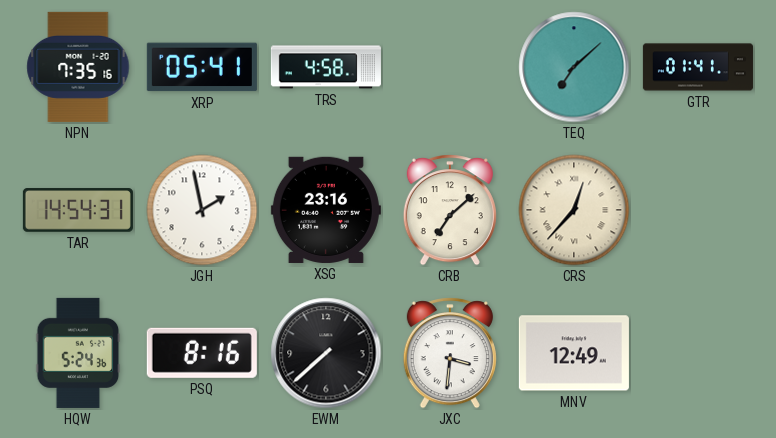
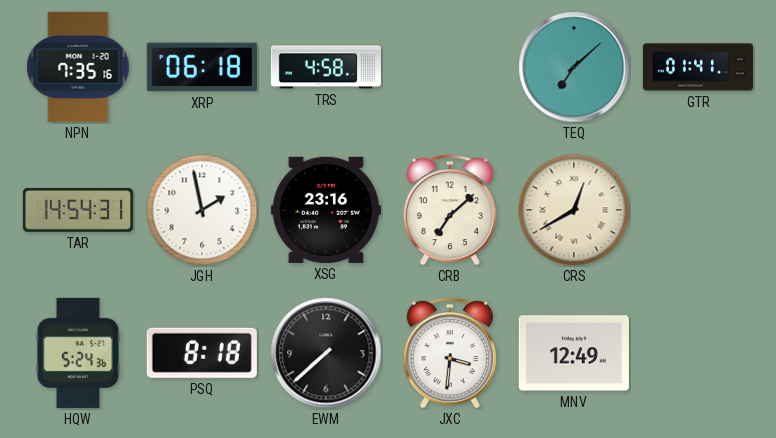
XRP: 05:41 -> 06:18
CRS: 12:37 -> 12:40
PSQ: 8:16 -> 8:18
